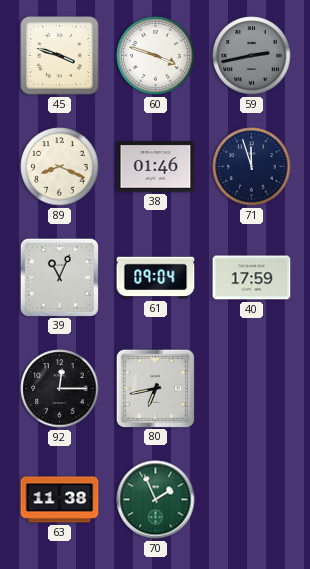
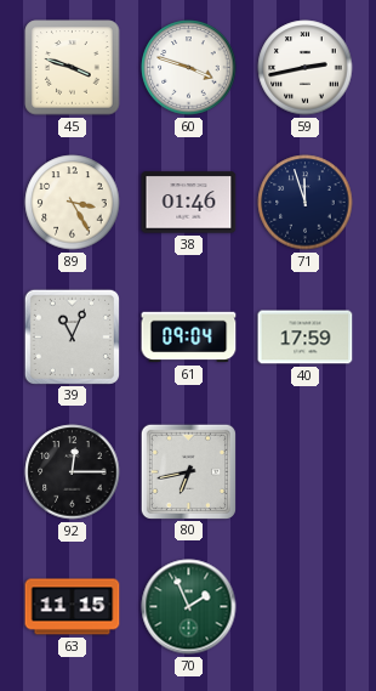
59 dial: grey -> white
89: 8:19 -> 3:25
63: 11:38 -> 11:15
